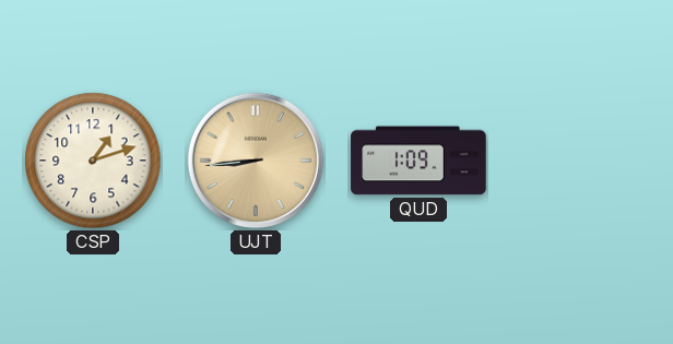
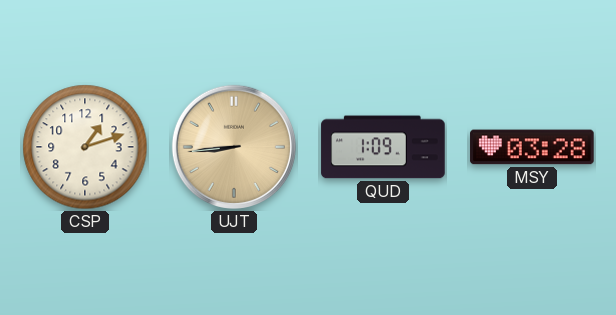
MSY: none -> 03:28
